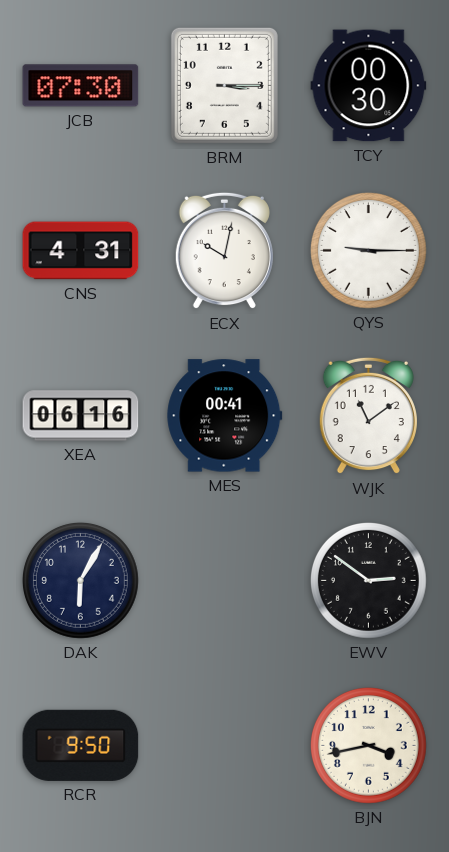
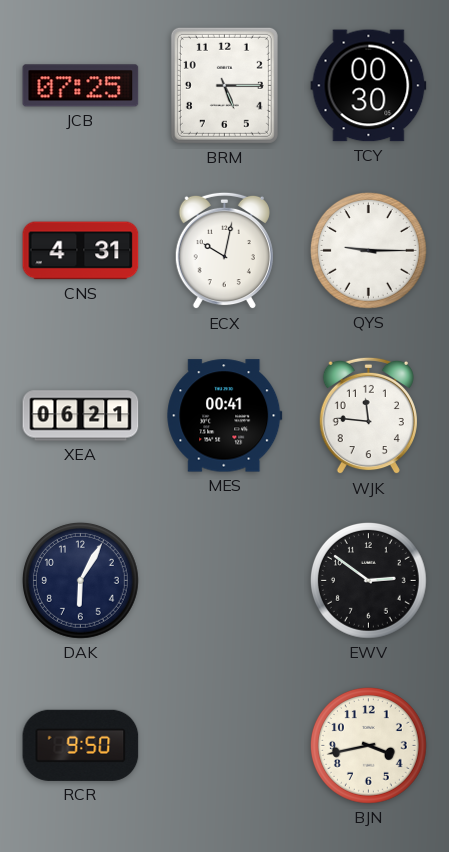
JCB: 07:30 -> 07:25
BRM: 3:15 -> 5:15
XEA: 06:16 -> 06:21
WJK: 11:09 -> 11:46
